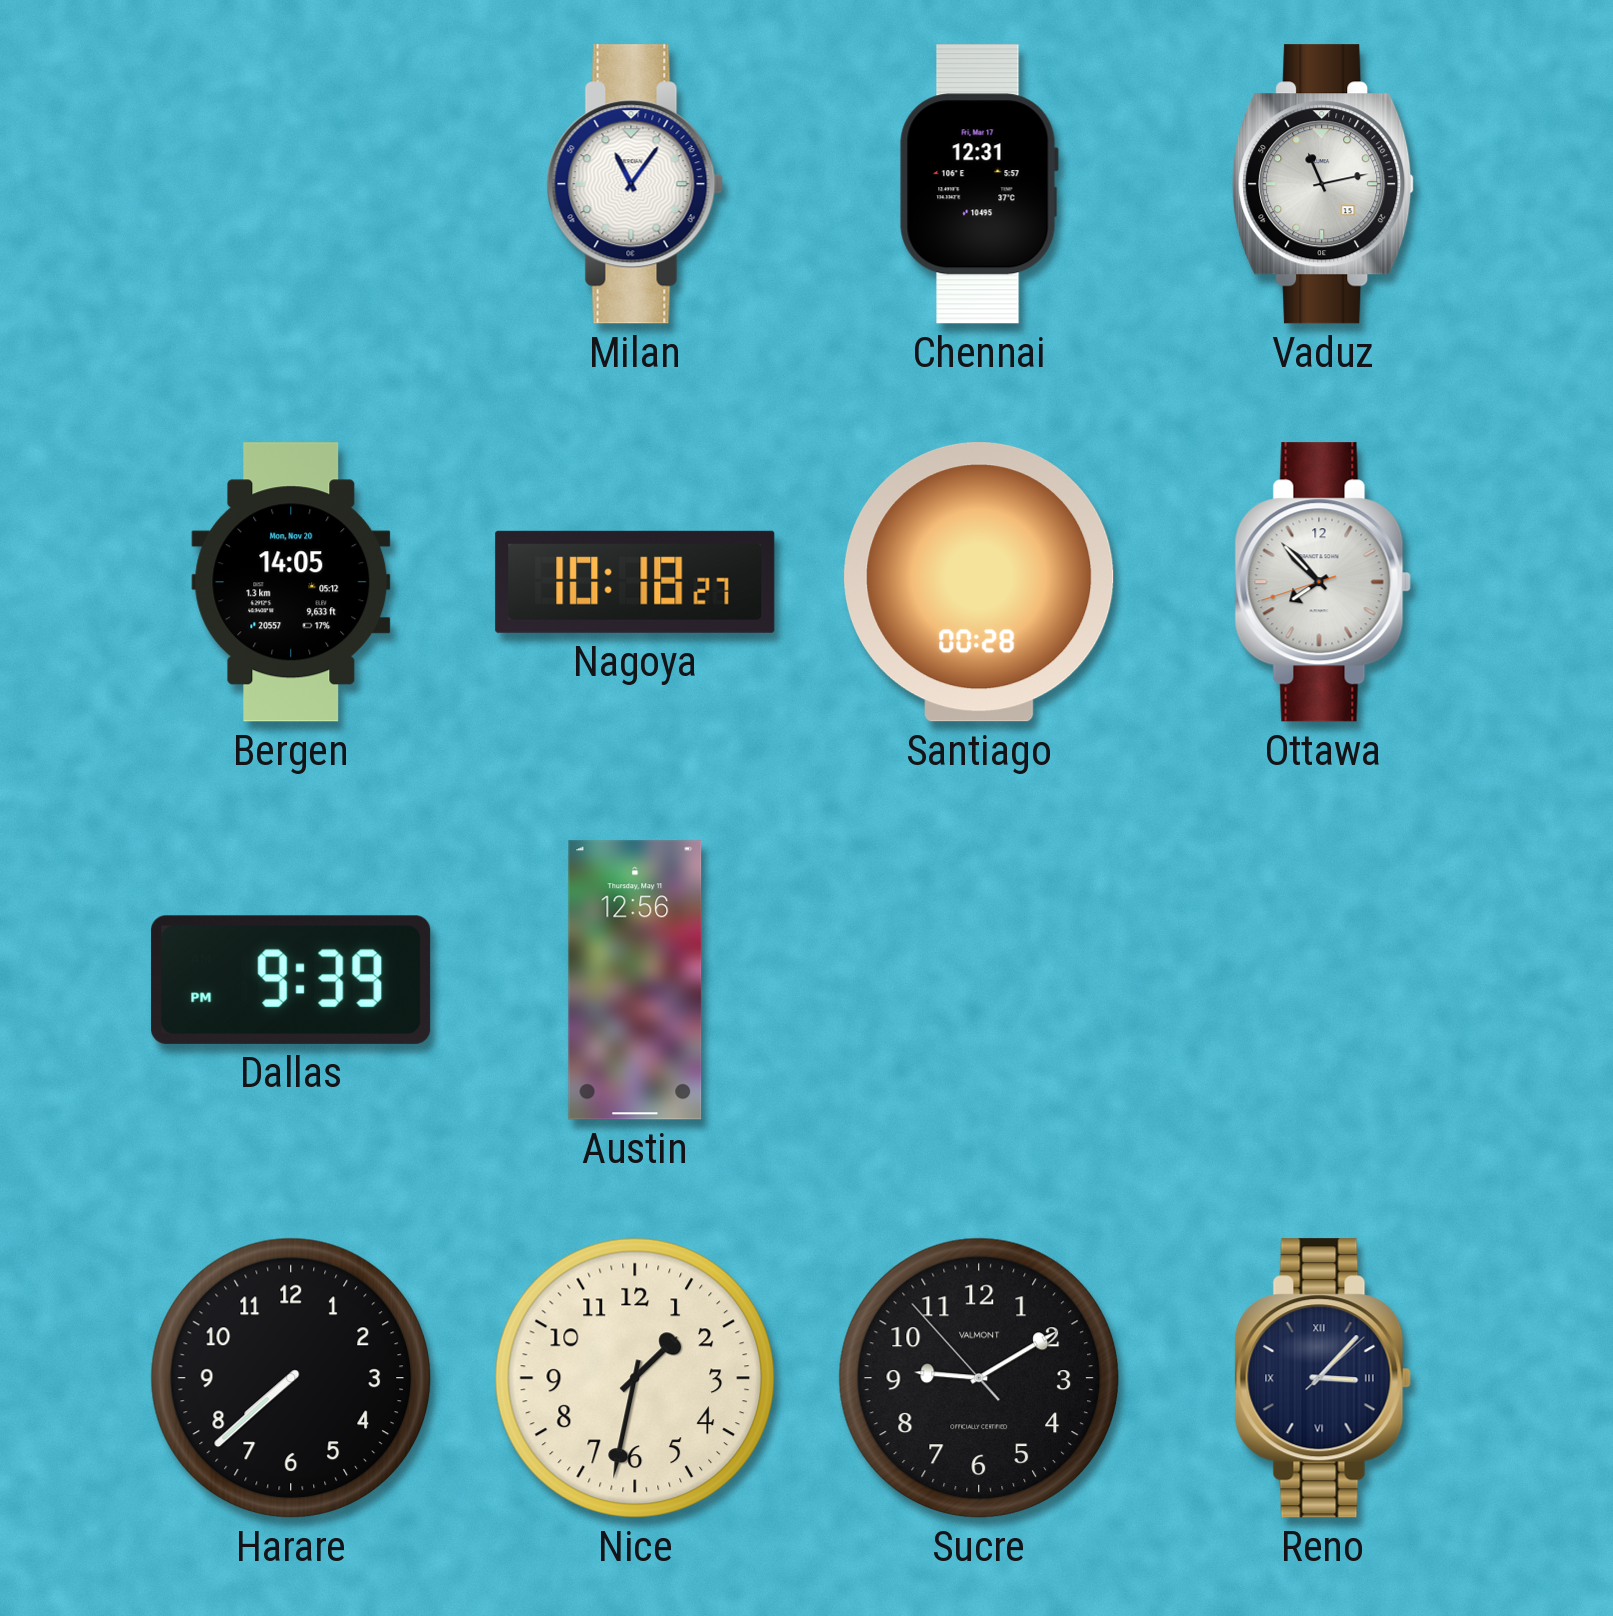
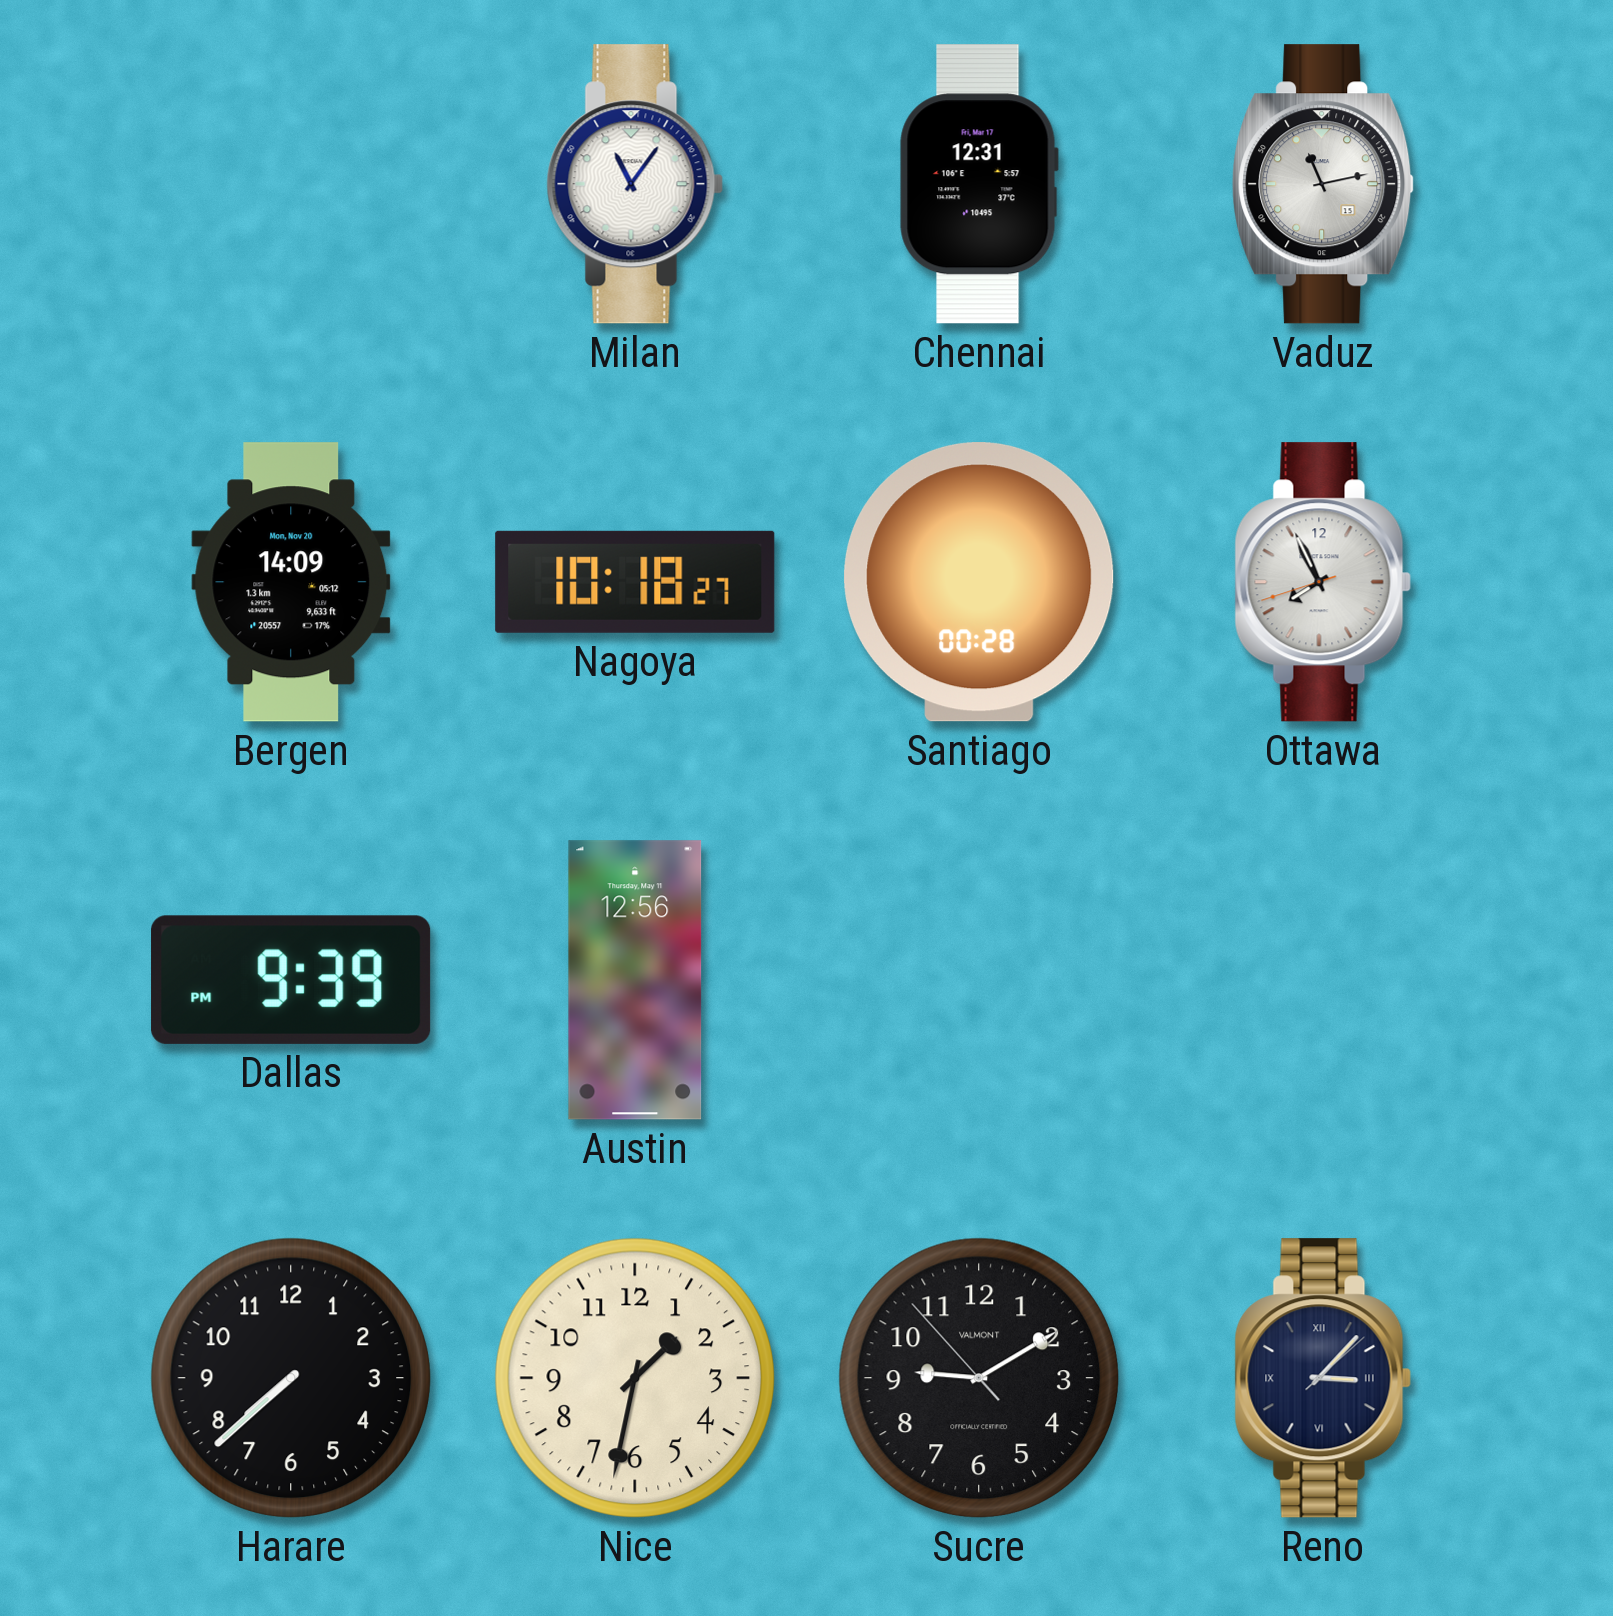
Bergen: 14:05 -> 14:09
Ottawa: 7:52 -> 7:55
